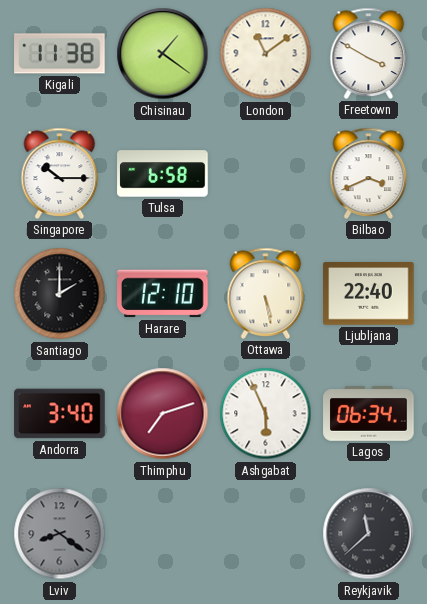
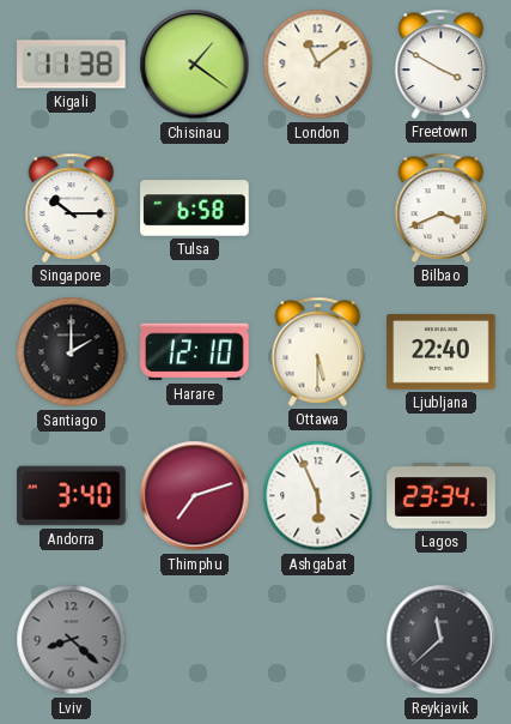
Ottawa: 5:28 -> 5:30
Lagos: 06:34 -> 23:34
Lviv: 8:21 -> 8:22
